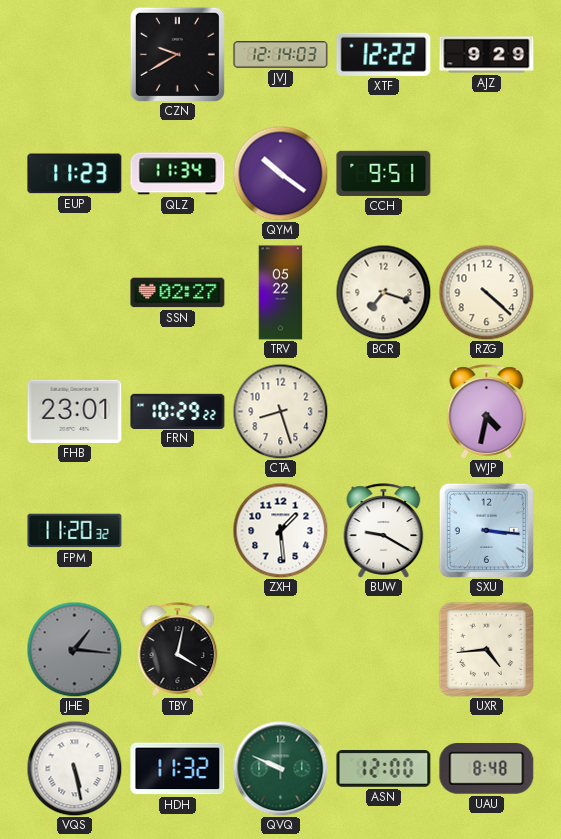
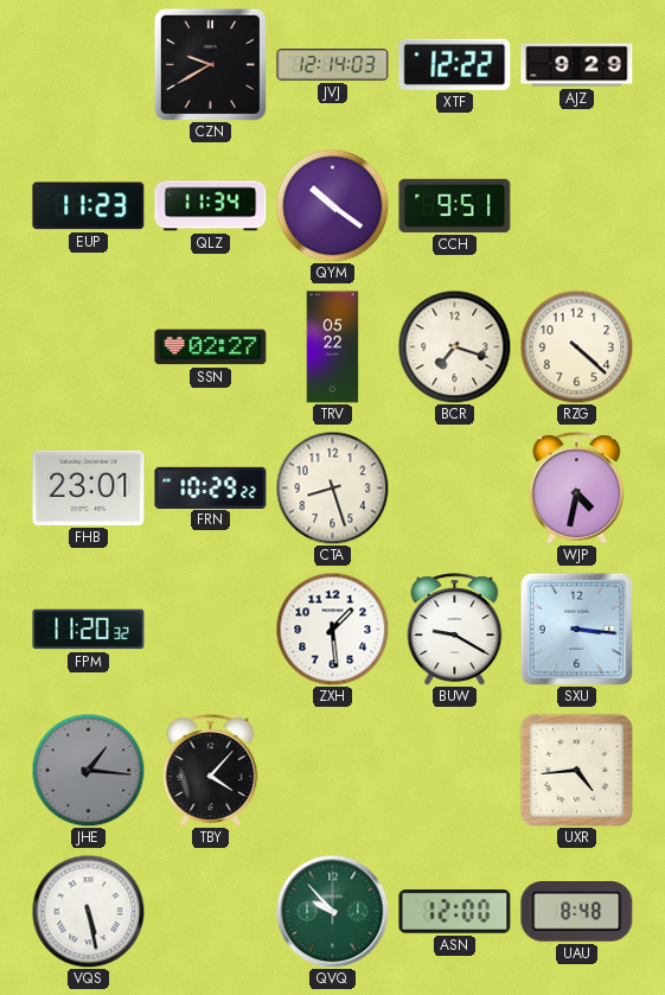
TBY: 4:02 -> 4:07
HDH: 11:32 -> none
QVQ: 9:49 -> 9:53
